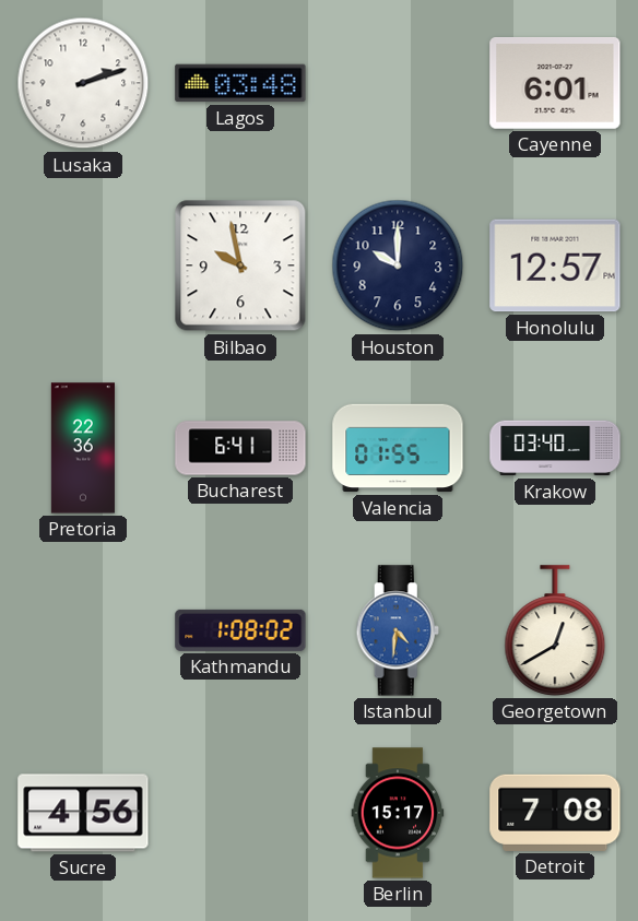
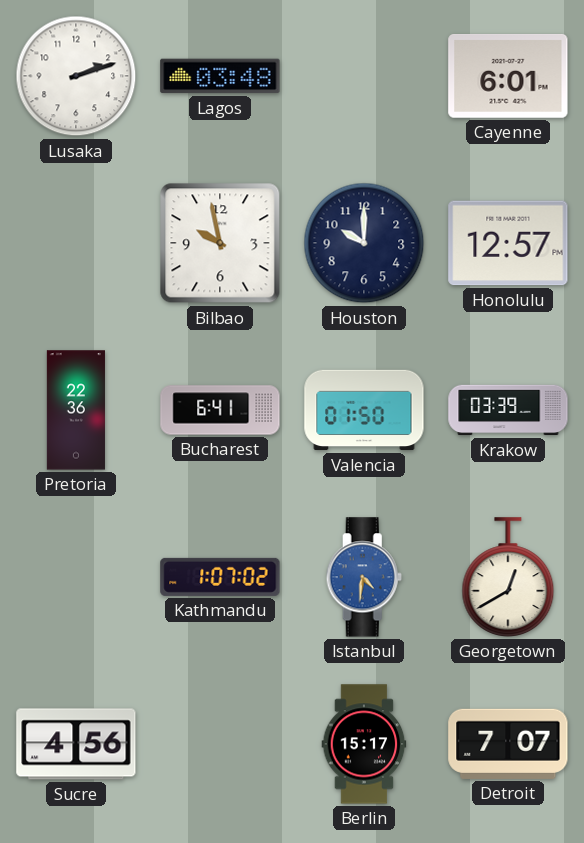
Valencia: 01:55 -> 01:50
Krakow: 03:40 -> 03:39
Kathmandu: 1:08 -> 1:07
Detroit: 7:08 -> 7:07
